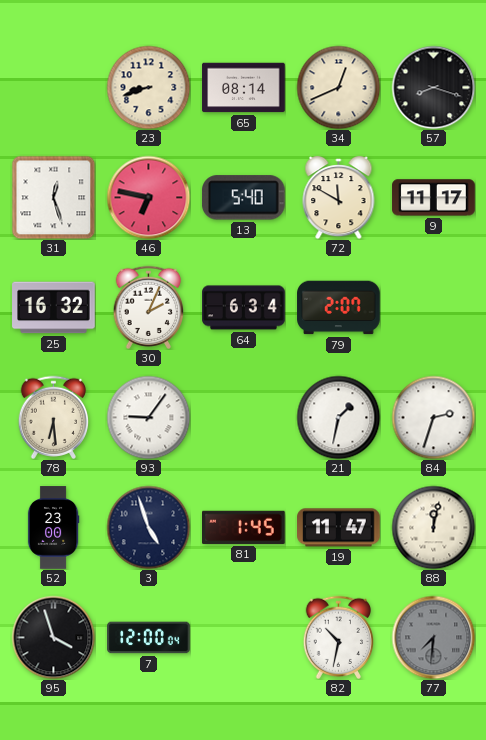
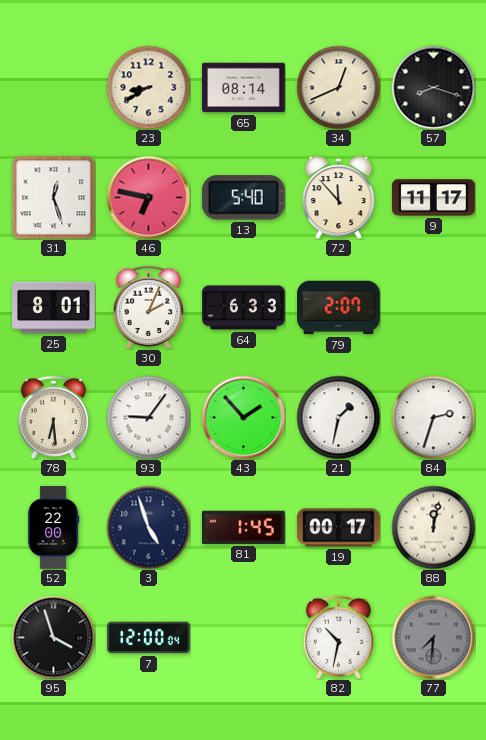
23: 8:42 -> 8:40
72: 11:50 -> 11:53
25: 16:32 -> 8:01
64: 6:34 -> 6:33
43: none -> 1:53
52: 23:00 -> 22:00
19: 11:47 -> 00:17
